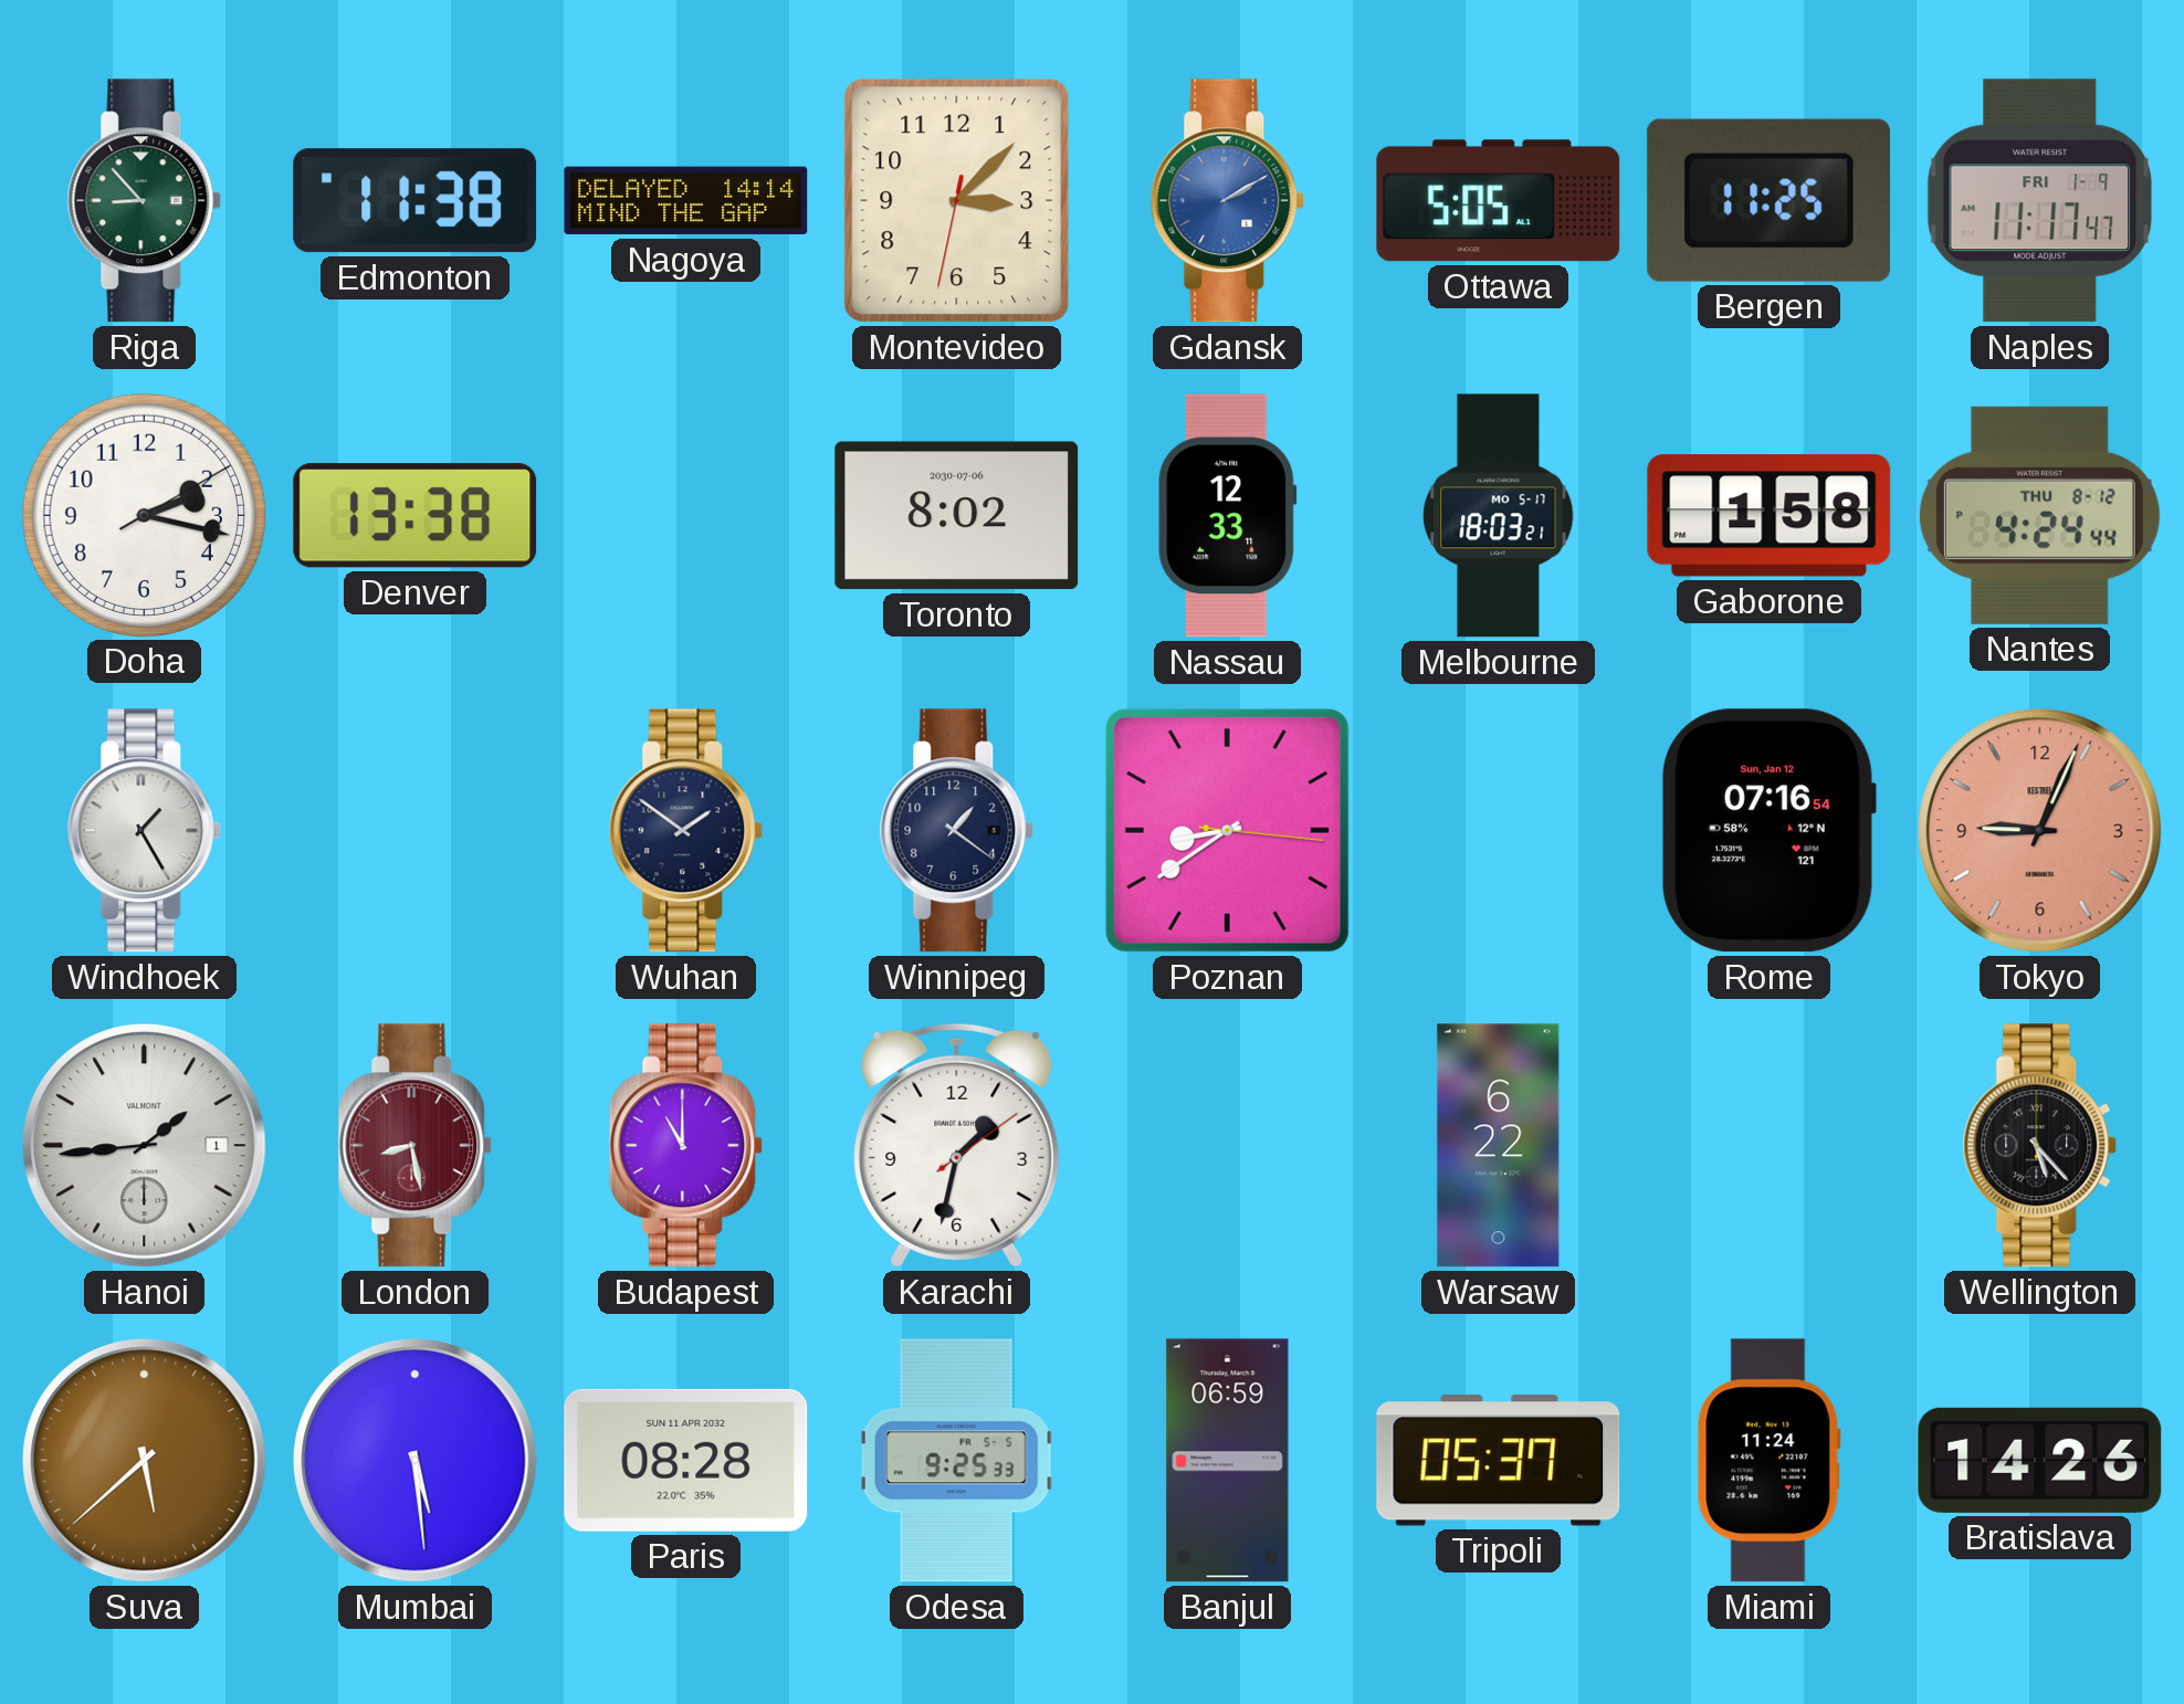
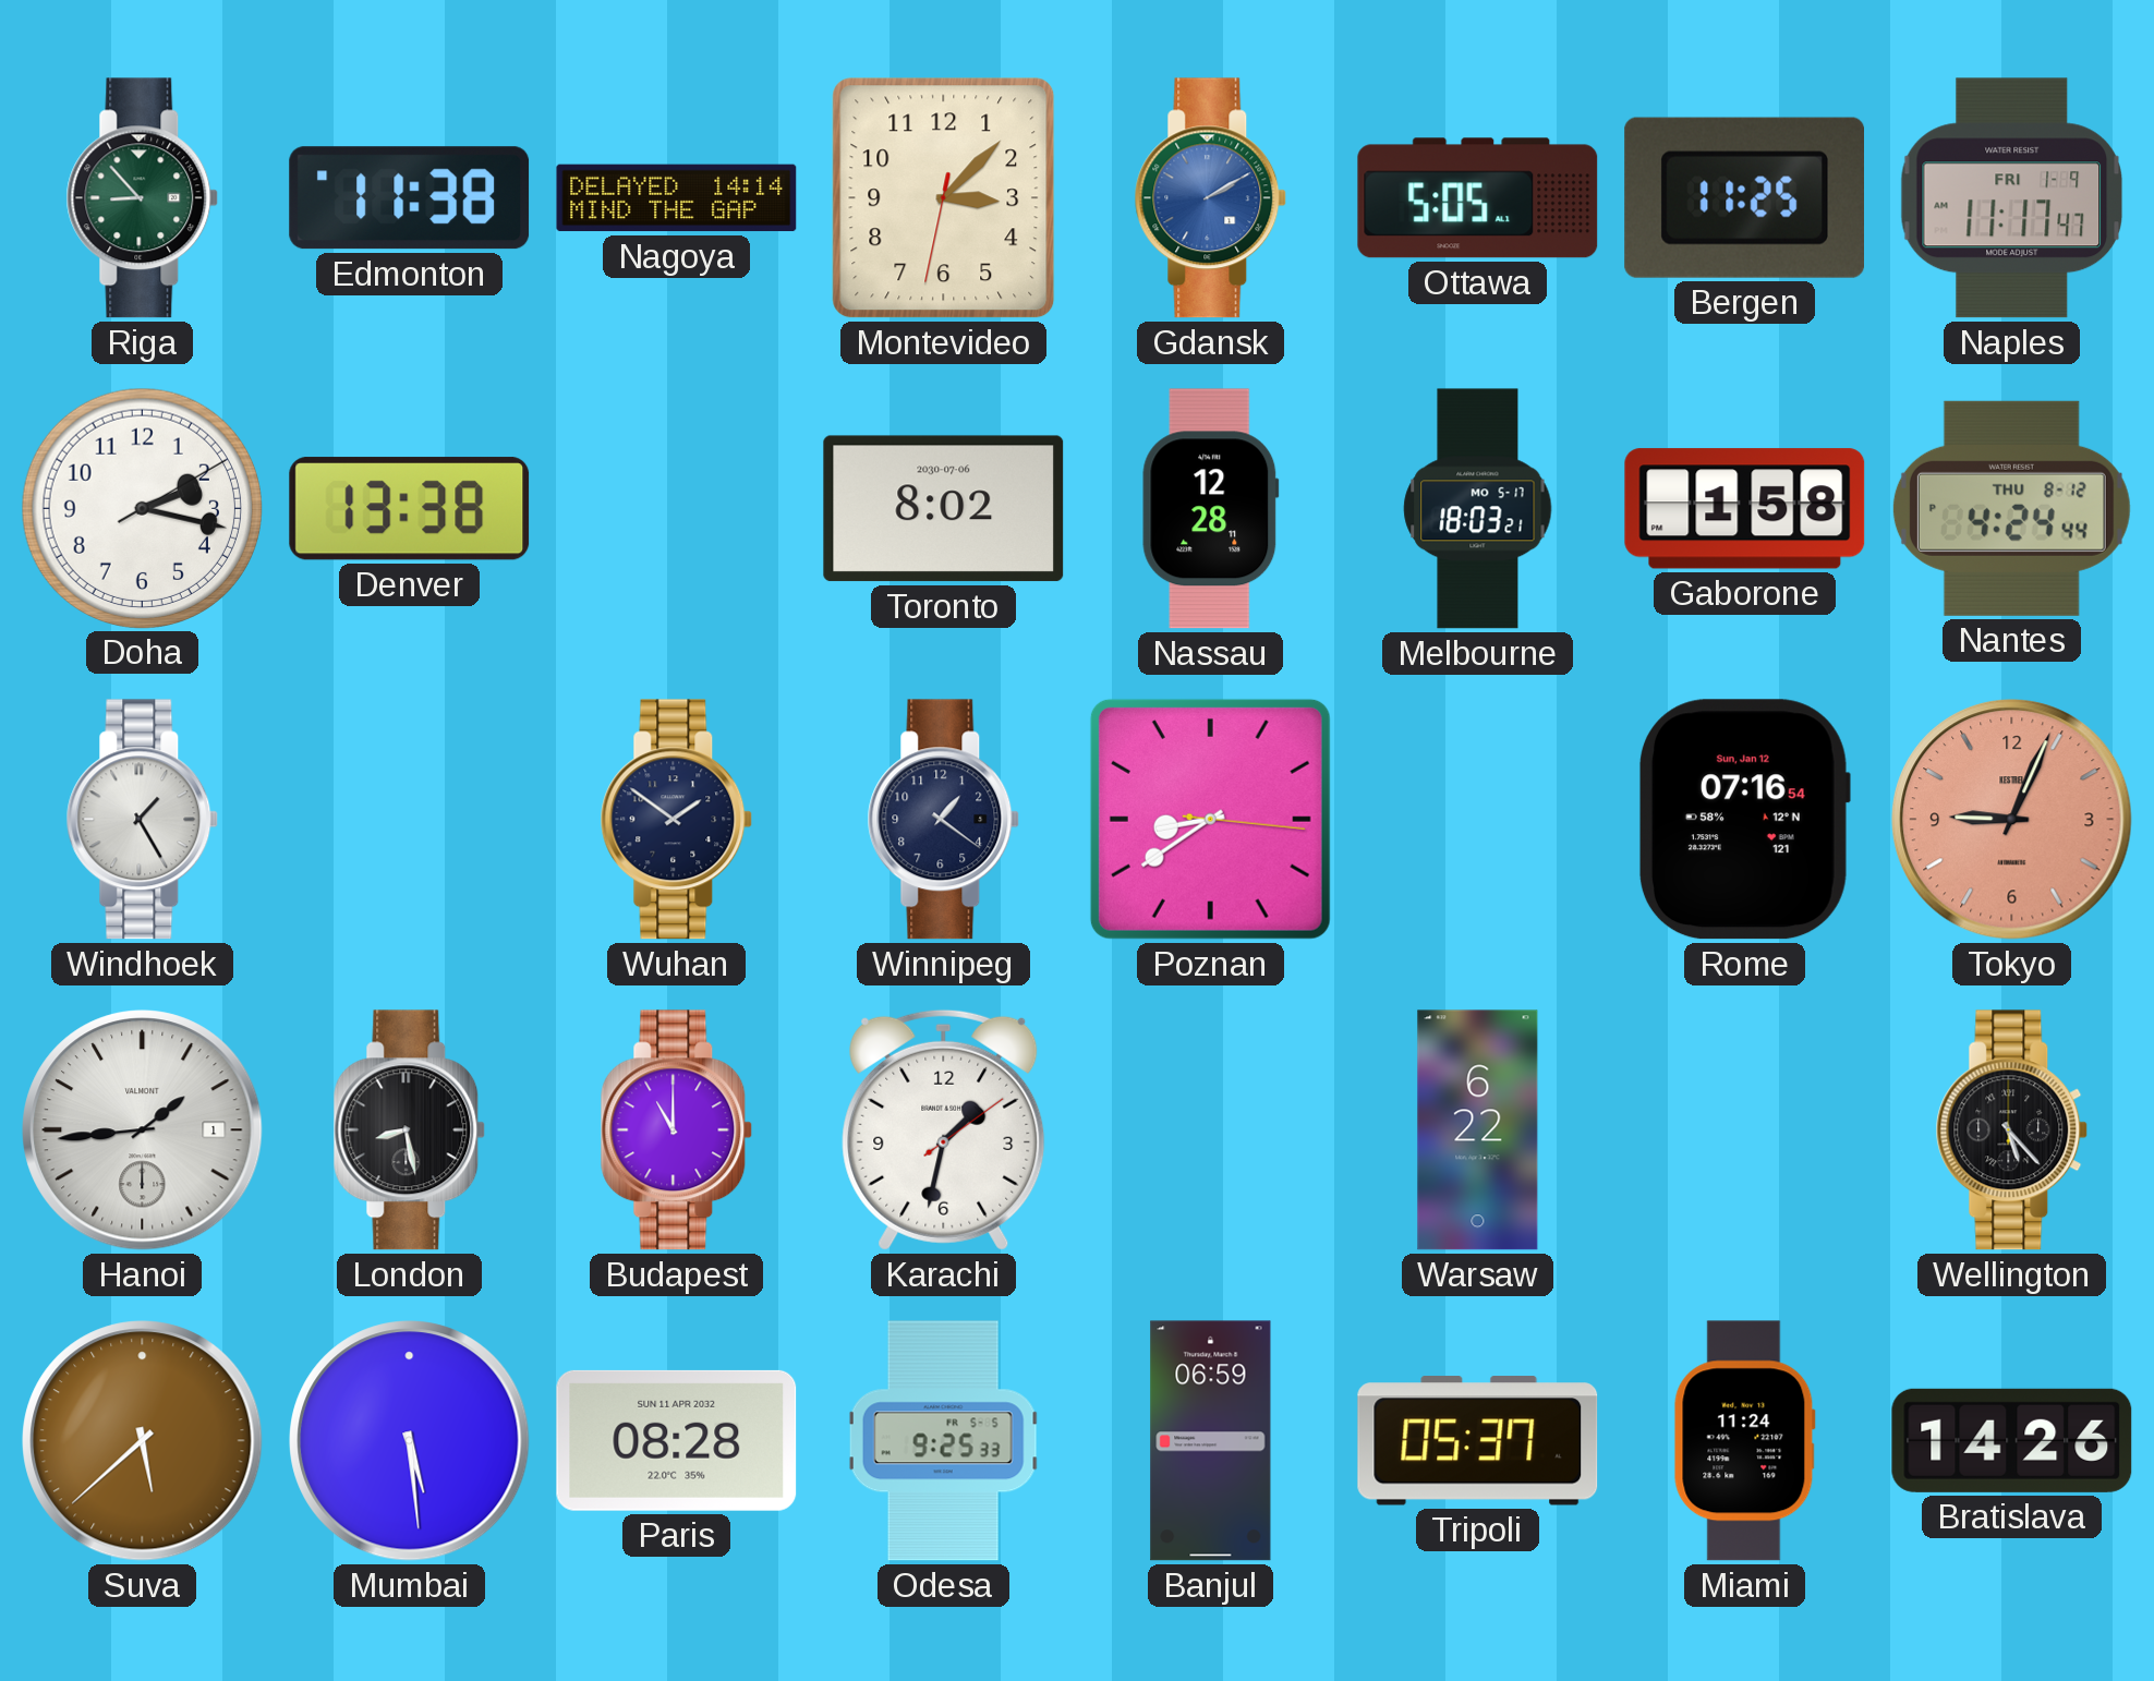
Nassau: 12:33 -> 12:28
London dial: burgundy -> black
